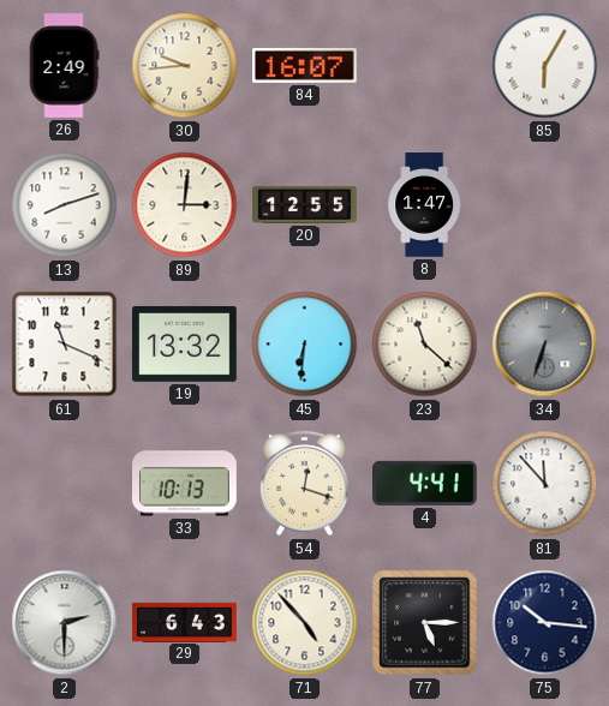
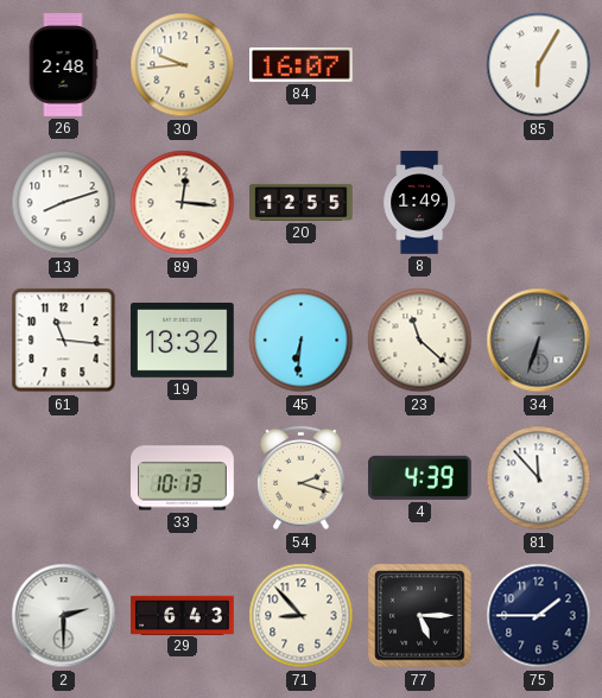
26: 2:49 -> 2:48
89: 3:01 -> 12:16
8: 1:47 -> 1:49
61: 11:19 -> 11:16
54: 12:18 -> 2:18
4: 4:41 -> 4:39
71: 4:53 -> 8:53
75: 10:16 -> 1:45
